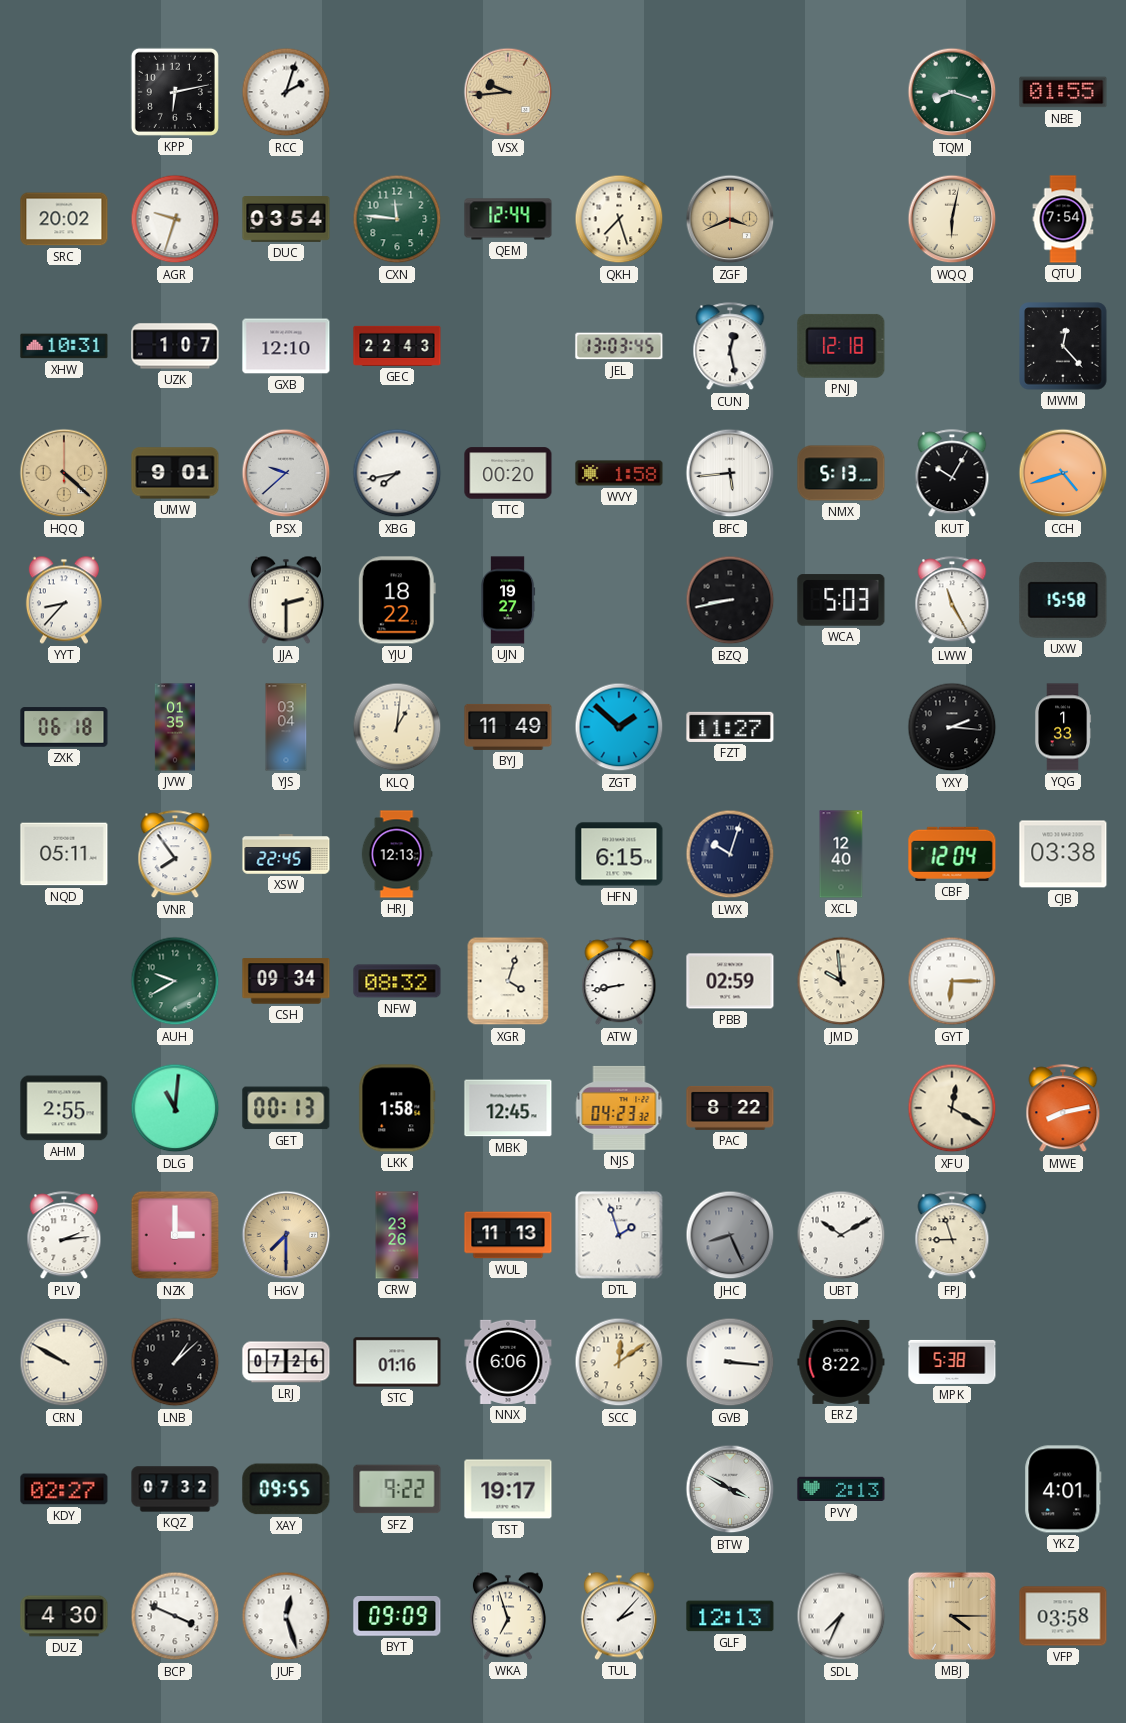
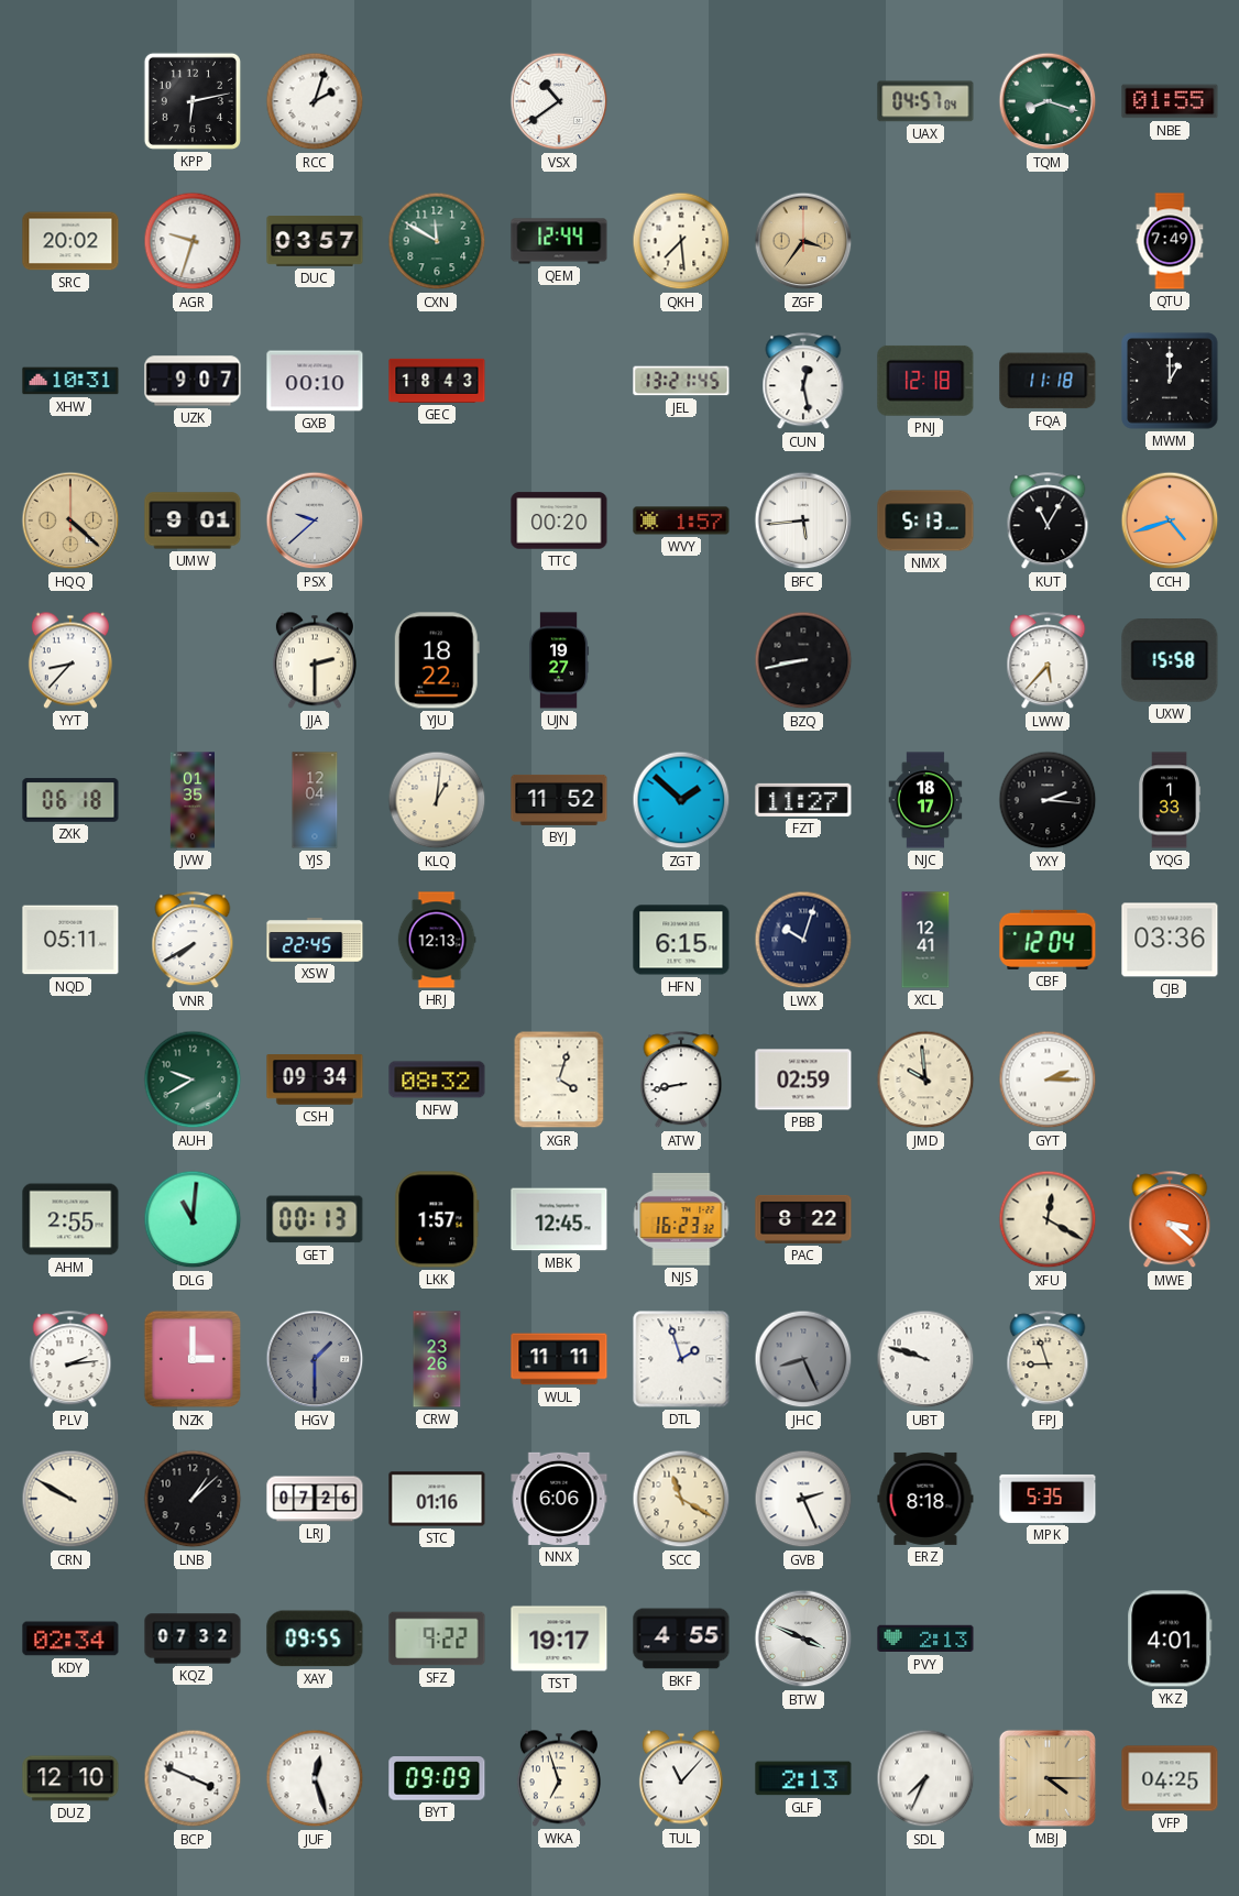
VSX: 9:44 -> 10:39
VSX dial: champagne -> white
UAX: none -> 04:57
DUC: 03:54 -> 03:57
CXN: 11:46 -> 11:50
QKH: 7:27 -> 7:29
ZGF: 3:41 -> 3:36
WQQ: 6:02 -> none
QTU: 7:54 -> 7:49
UZK: 1:07 -> 9:07
GXB: 12:10 -> 00:10
GEC: 22:43 -> 18:43
JEL: 13:03 -> 13:21
FQA: none -> 11:18
MWM: 12:23 -> 1:00
XBG: 7:43 -> none
WVY: 1:58 -> 1:57
KUT: 10:05 -> 11:05
WCA: 5:03 -> none
LWW: 11:25 -> 5:37
YJS: 03:04 -> 12:04
BYJ: 11:49 -> 11:52
NJC: none -> 18:17
VNR: 7:54 -> 7:40
XCL: 12:40 -> 12:41
CJB: 03:38 -> 03:36
GYT: 6:15 -> 2:15
LKK: 1:58 -> 1:57
NJS: 04:23 -> 16:23
MWE: 8:13 -> 3:22
HGV: 7:30 -> 1:30
HGV dial: champagne -> grey
WUL: 11:13 -> 11:11
UBT: 10:10 -> 9:48
SCC: 12:09 -> 11:20
GVB: 3:16 -> 2:26
ERZ: 8:22 -> 8:18
MPK: 5:38 -> 5:35
KDY: 02:27 -> 02:34
BKF: none -> 4:55
BTW: 3:50 -> 3:49
DUZ: 4:30 -> 12:10
TUL: 2:07 -> 11:07
GLF: 12:13 -> 2:13
VFP: 03:58 -> 04:25
